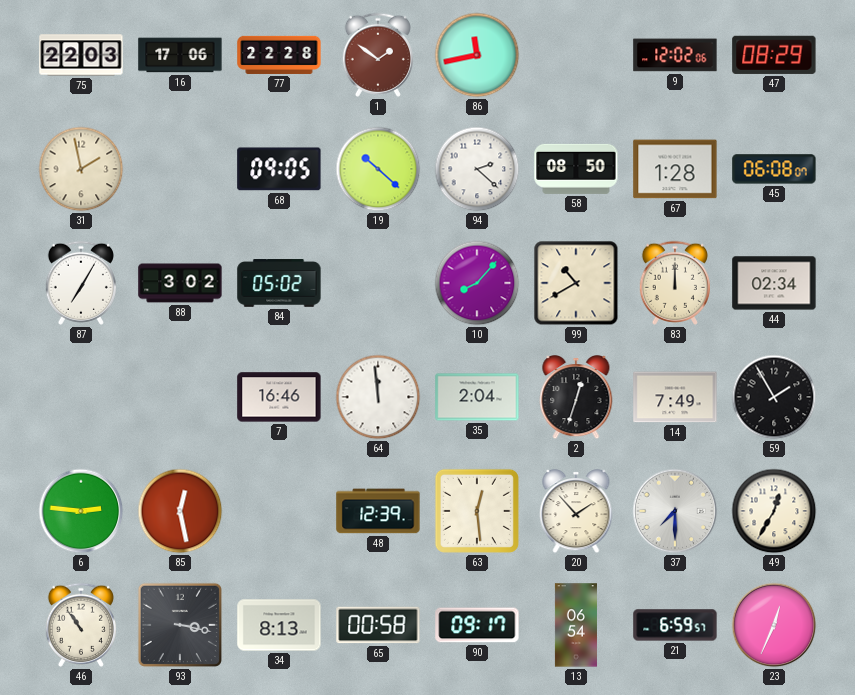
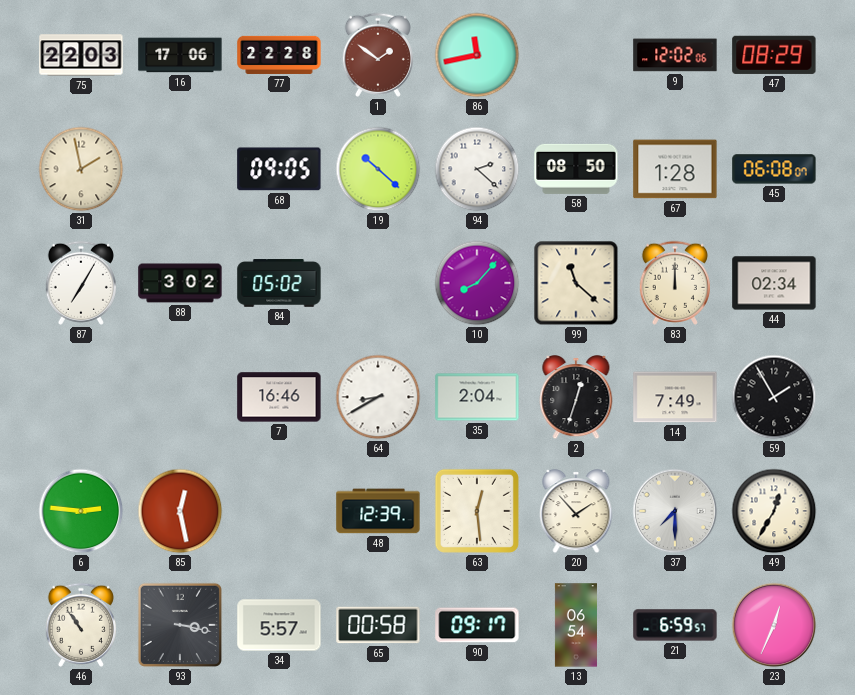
99: 10:40 -> 11:22
64: 11:59 -> 8:40
34: 8:13 -> 5:57
